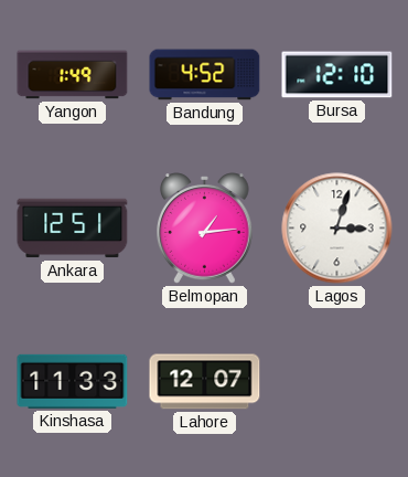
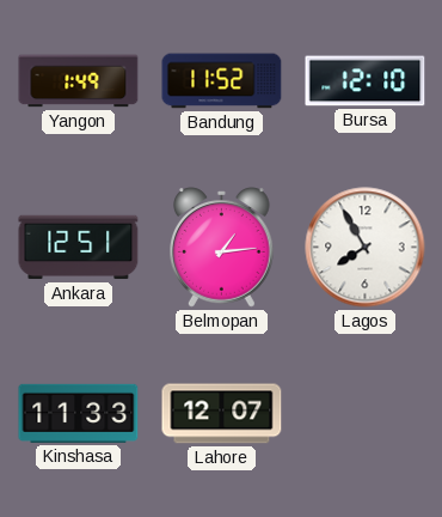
Bandung: 4:52 -> 11:52
Lagos: 3:03 -> 7:55
